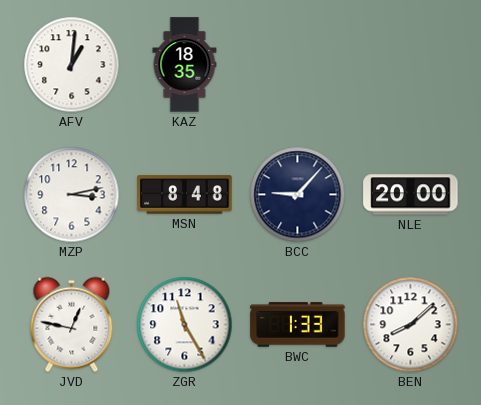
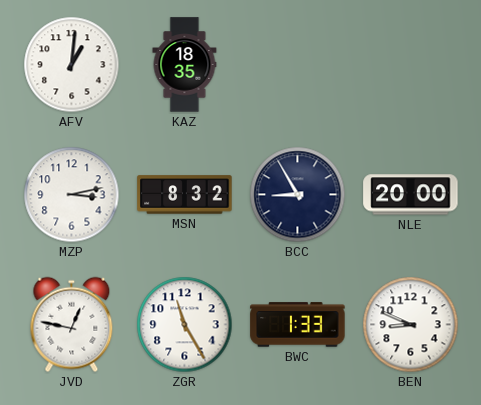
MSN: 8:48 -> 8:32
BCC: 9:07 -> 8:55
BEN: 8:08 -> 8:49
